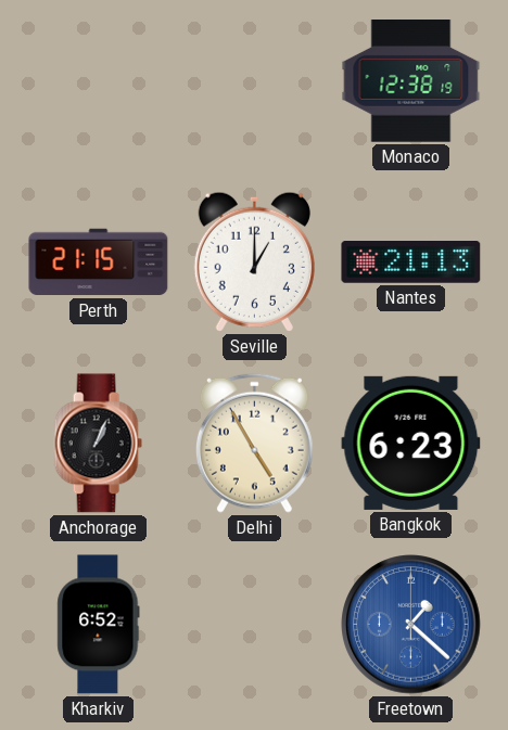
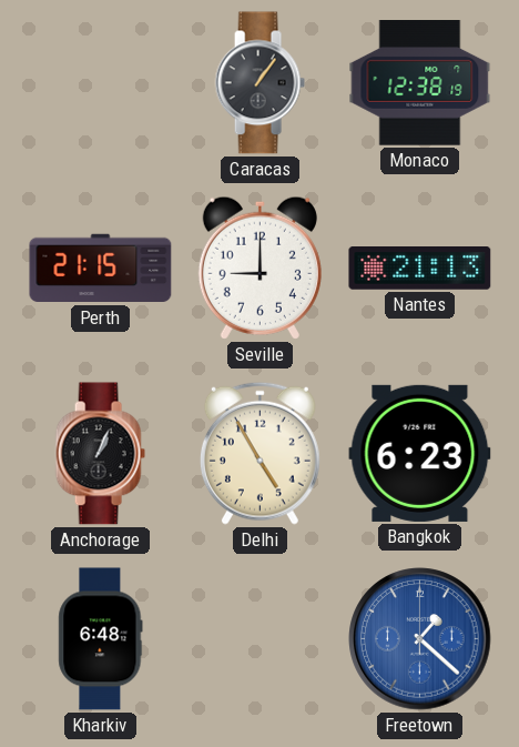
Caracas: none -> 1:06
Seville: 1:00 -> 9:00
Kharkiv: 6:52 -> 6:48
